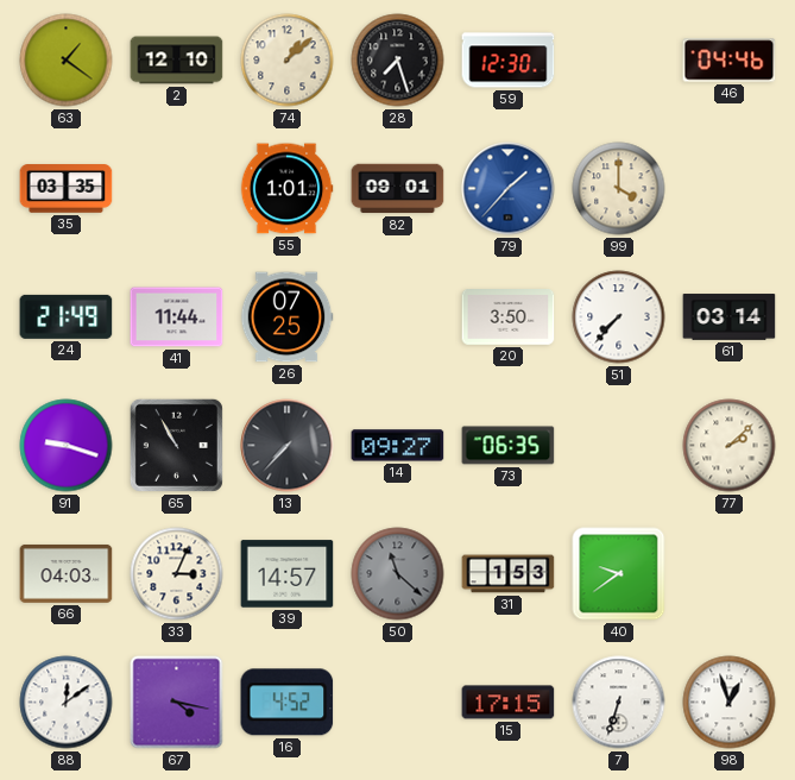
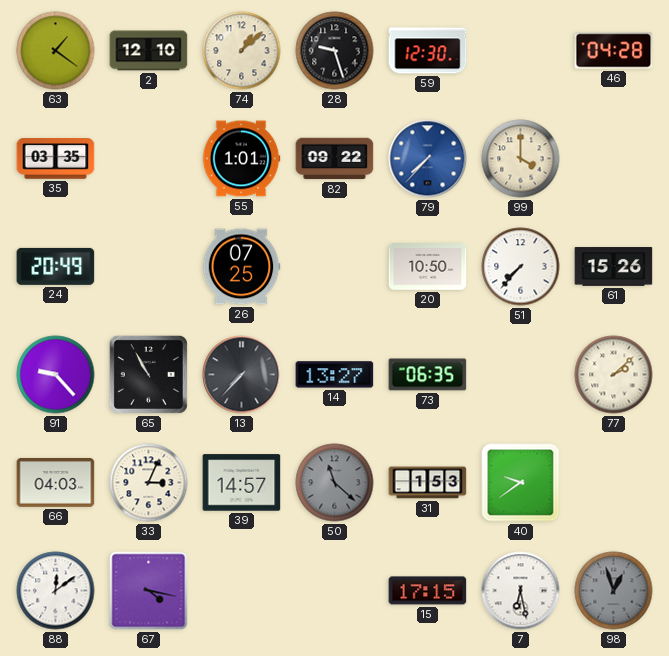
28: 7:27 -> 9:27
46: 04:46 -> 04:28
82: 09:01 -> 09:22
79: 1:37 -> 7:37
24: 21:49 -> 20:49
41: 11:44 -> none
20: 3:50 -> 10:50
61: 03:14 -> 15:26
91: 9:18 -> 9:23
14: 09:27 -> 13:27
16: 4:52 -> none
7: 6:33 -> 6:28
98 dial: white -> grey
